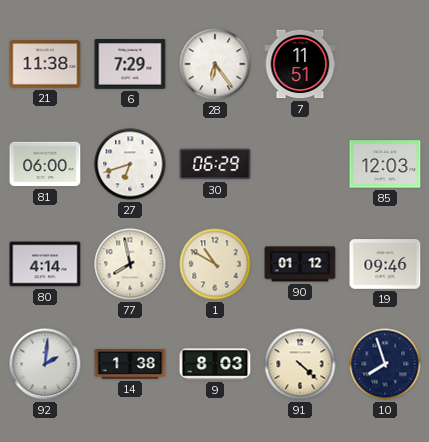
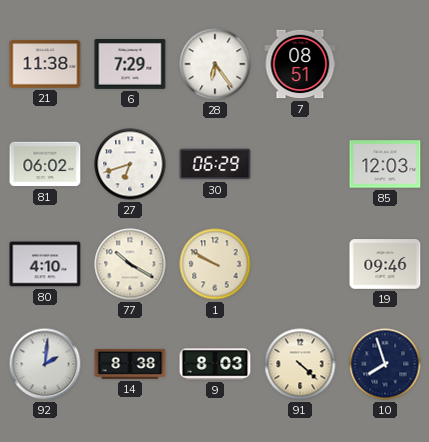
7: 11:51 -> 08:51
81: 06:00 -> 06:02
80: 4:14 -> 4:10
77: 7:58 -> 10:20
1: 10:50 -> 9:50
90: 01:12 -> none
14: 1:38 -> 8:38
